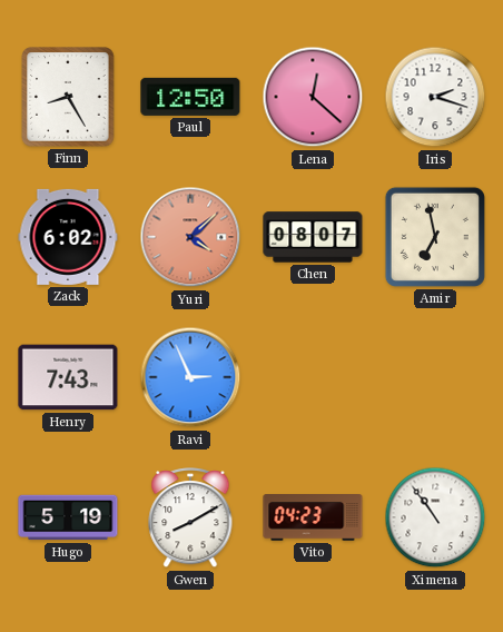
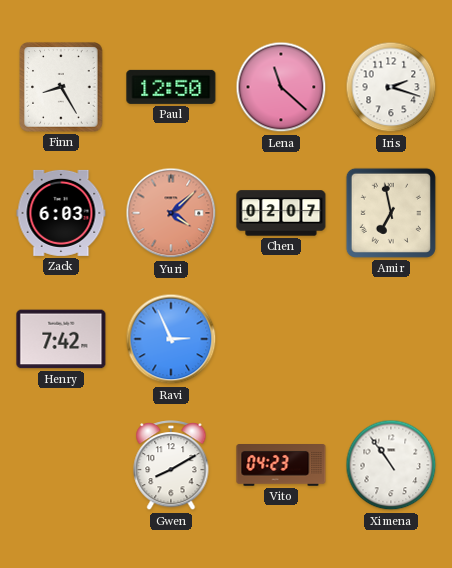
Lena: 12:22 -> 11:22
Zack: 6:02 -> 6:03
Chen: 08:07 -> 02:07
Henry: 7:43 -> 7:42
Hugo: 5:19 -> none
